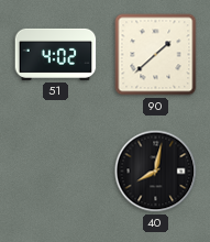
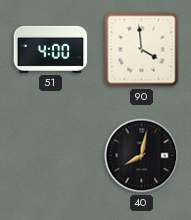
51: 4:02 -> 4:00
90: 1:38 -> 3:59
